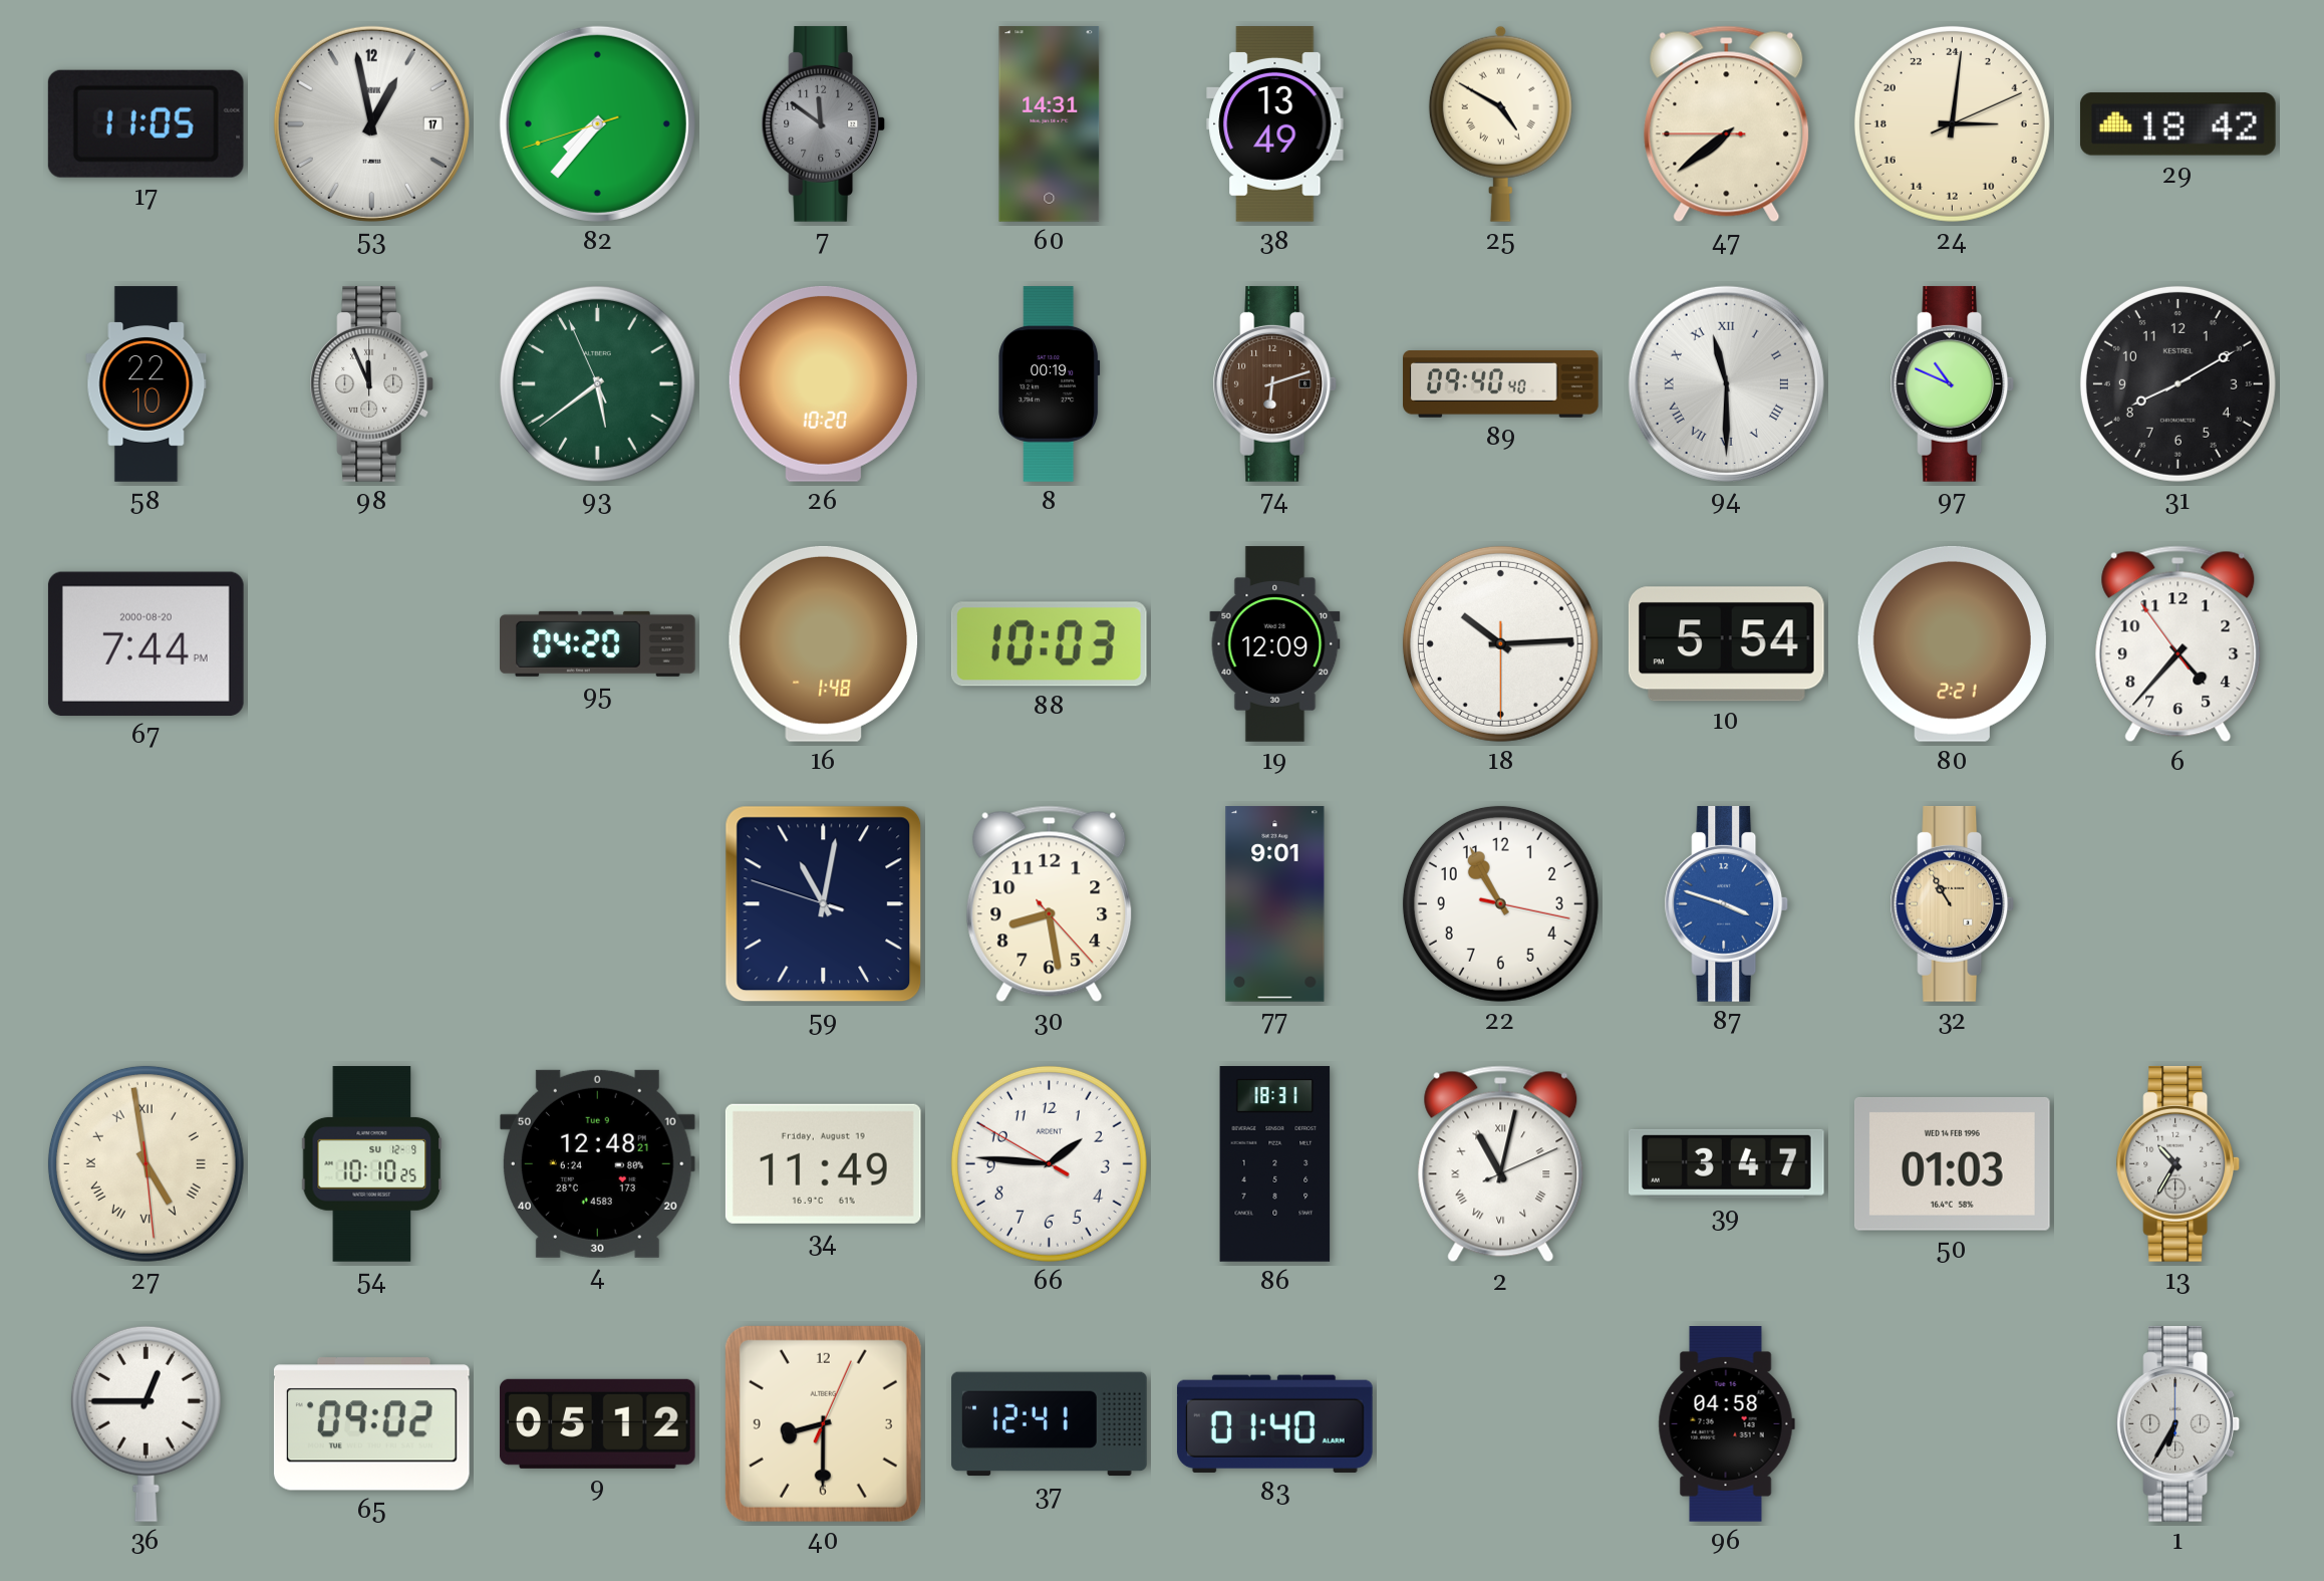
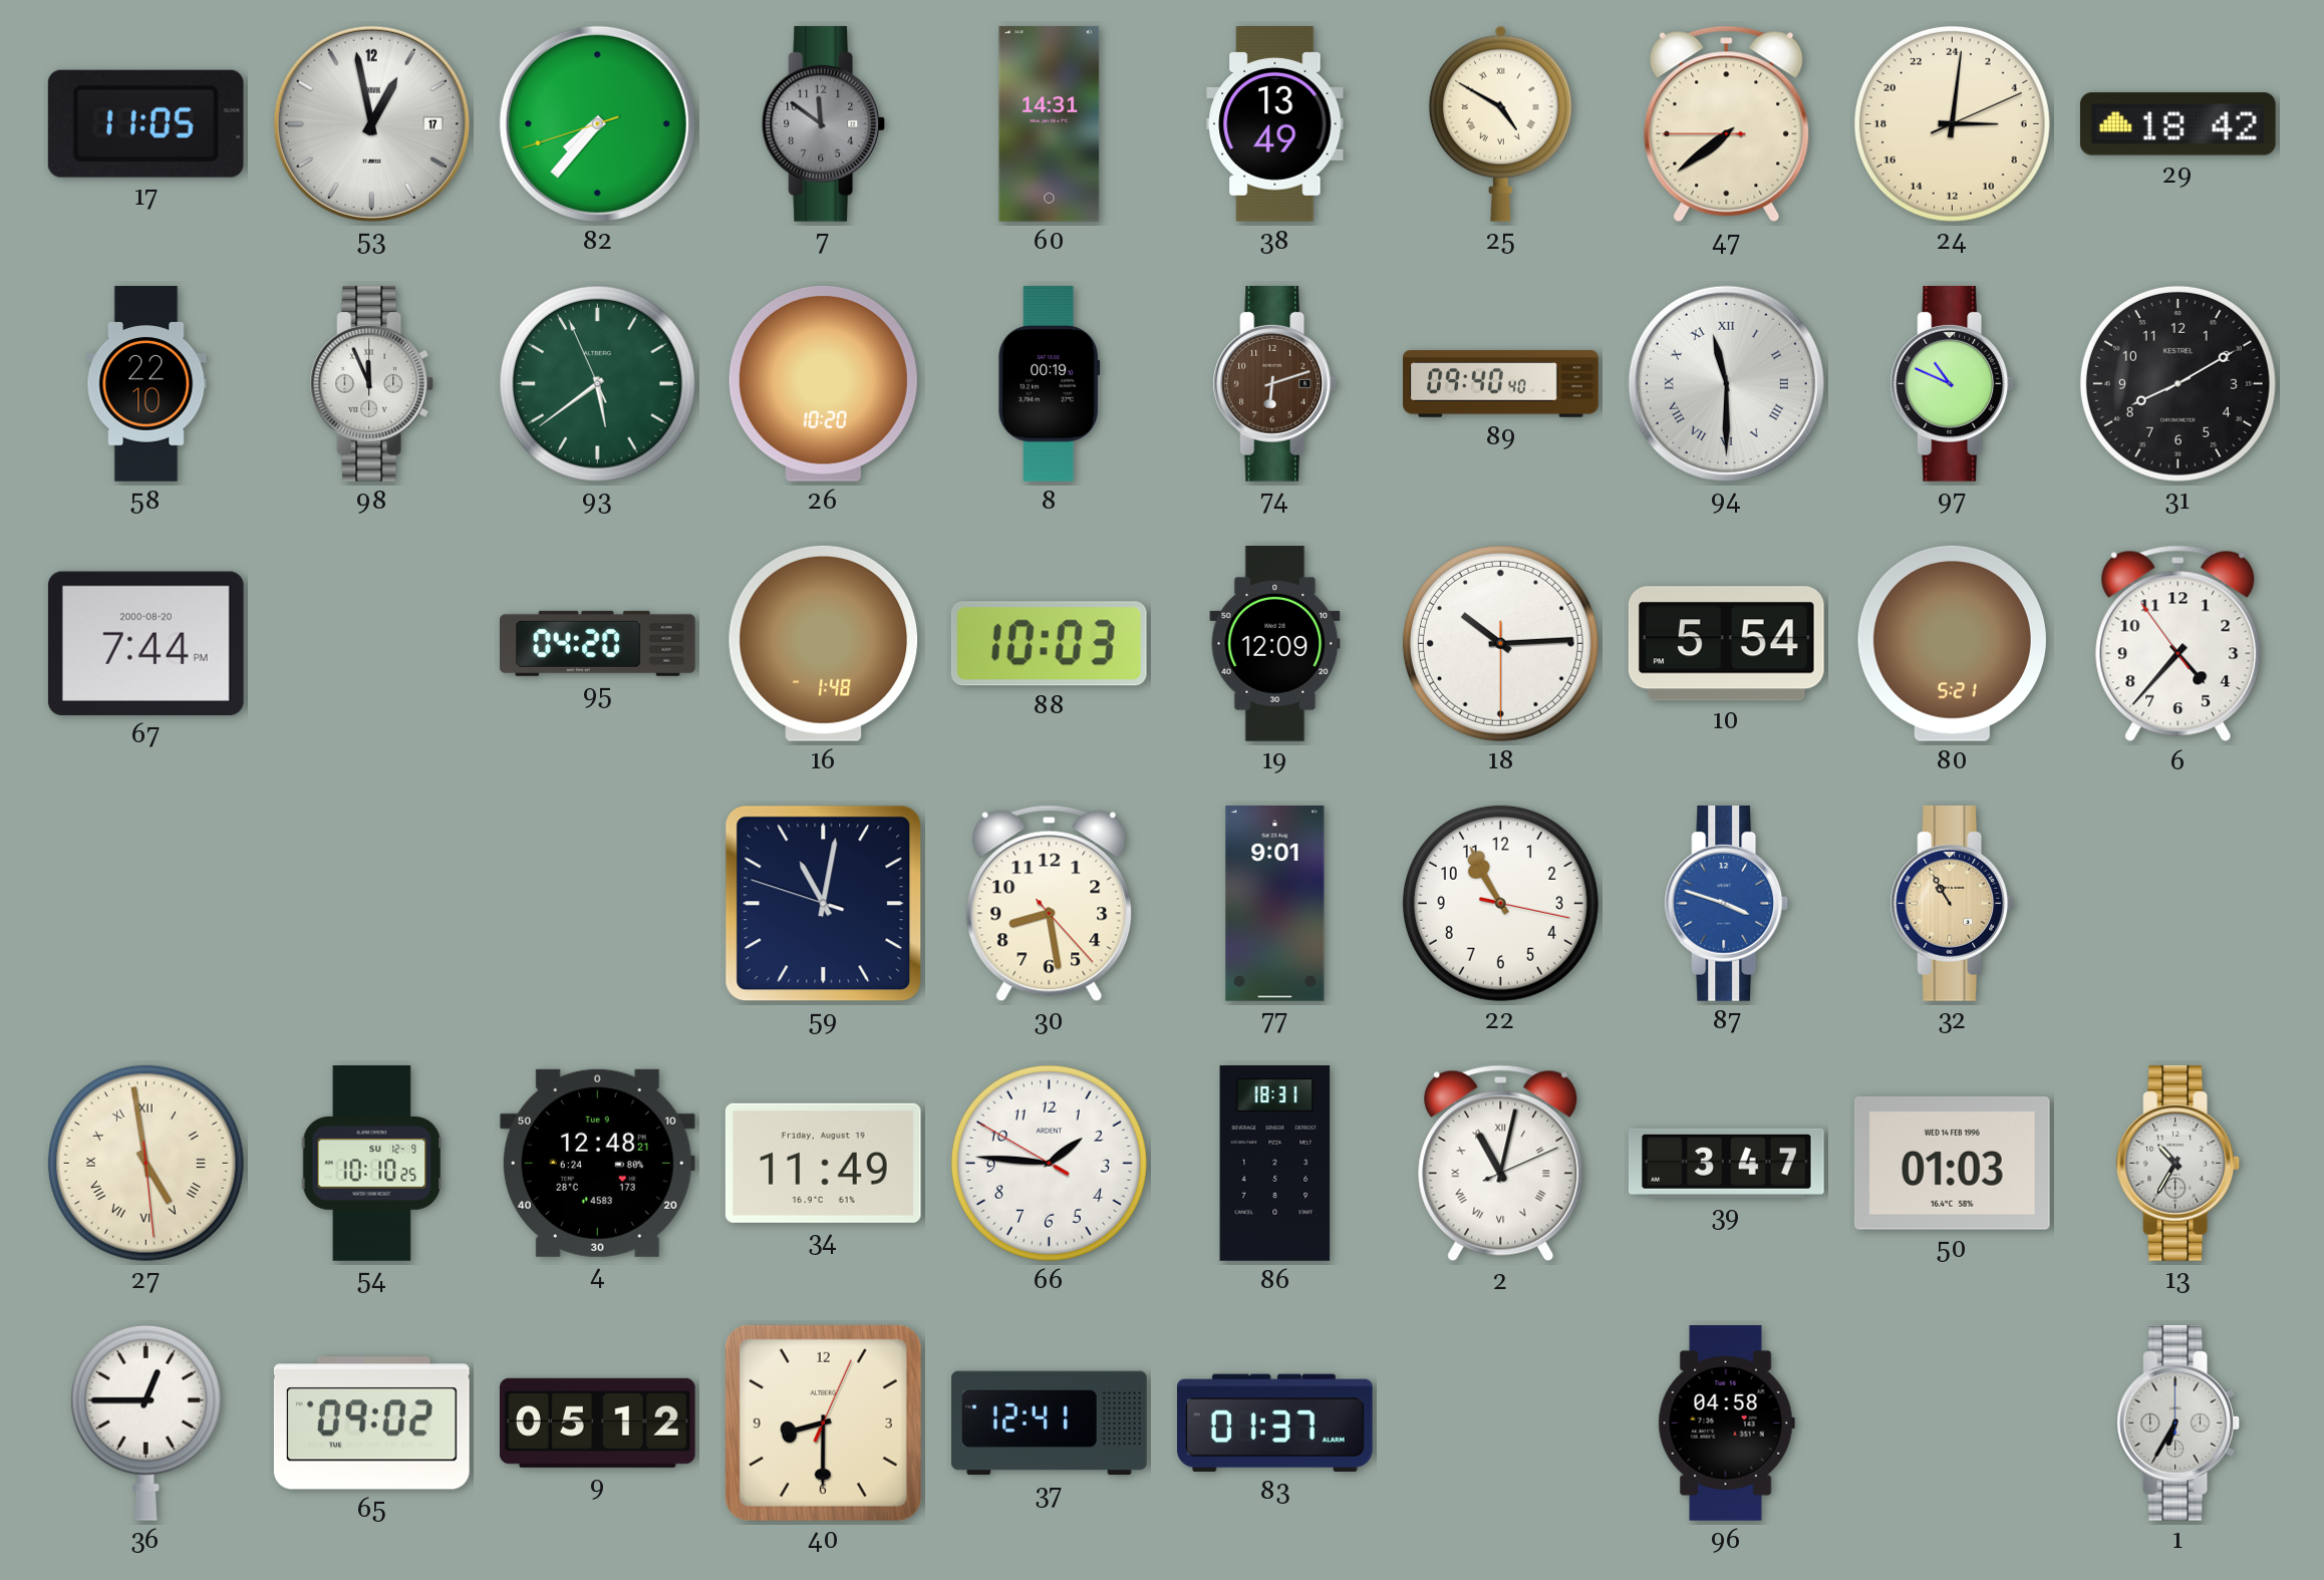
80: 2:21 -> 5:21
83: 01:40 -> 01:37
